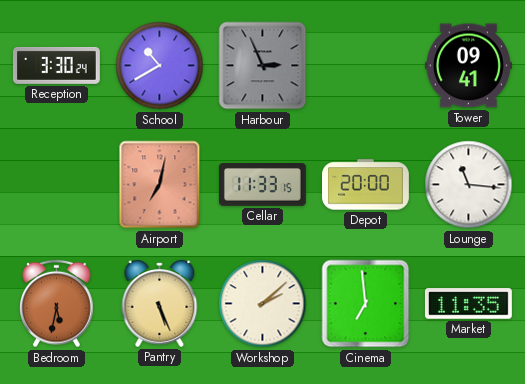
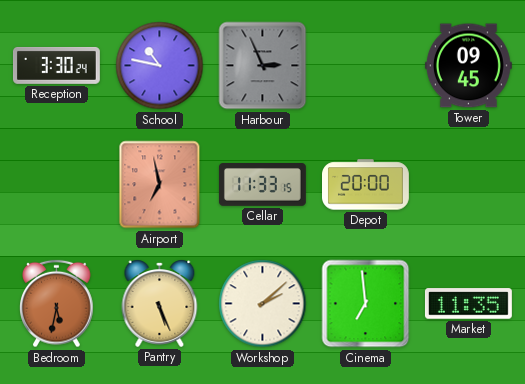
School: 10:40 -> 10:47
Tower: 09:41 -> 09:45
Airport: 7:02 -> 6:58
Lounge: 11:16 -> none
